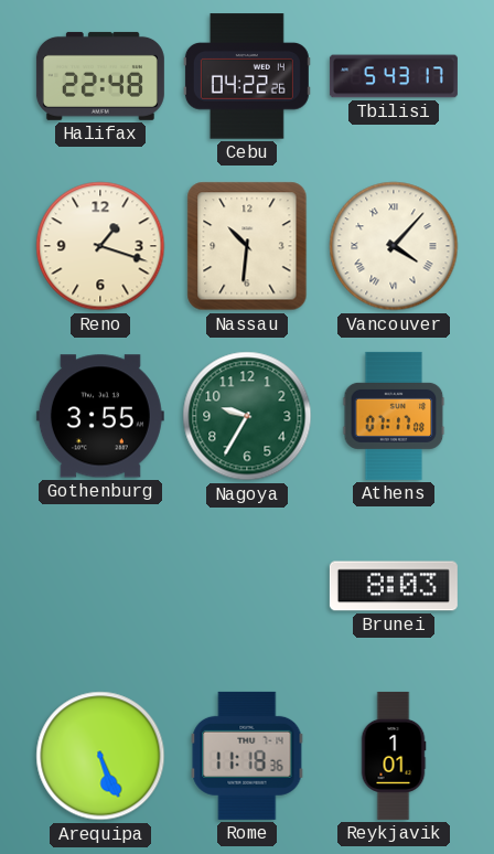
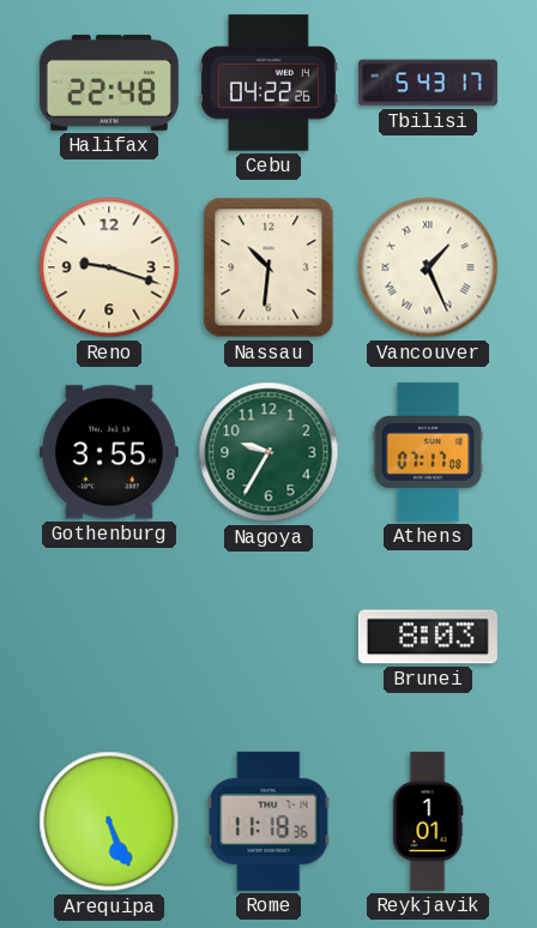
Reno: 1:18 -> 9:18
Vancouver: 4:07 -> 1:26
